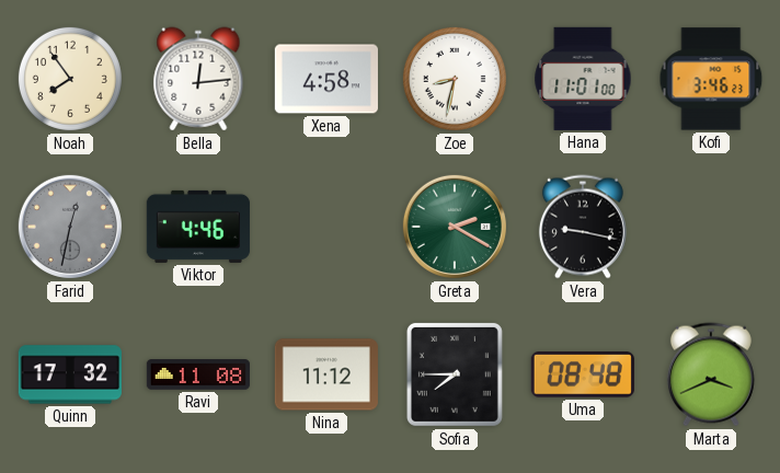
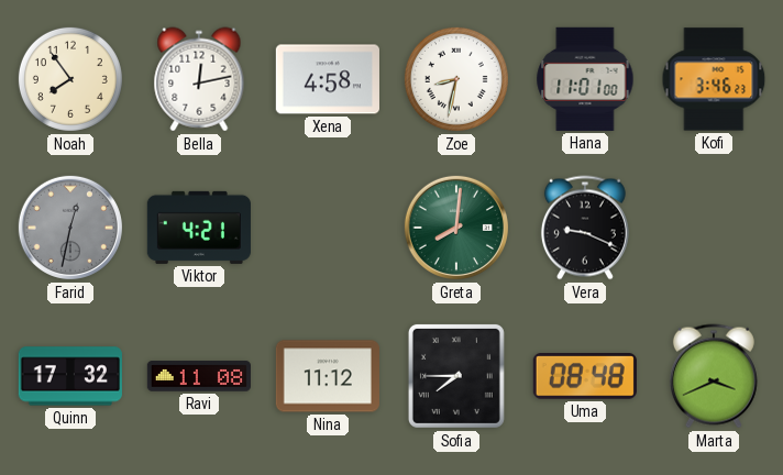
Bella: 12:14 -> 12:13
Viktor: 4:46 -> 4:21
Greta: 2:20 -> 8:01
Vera: 9:17 -> 9:19
